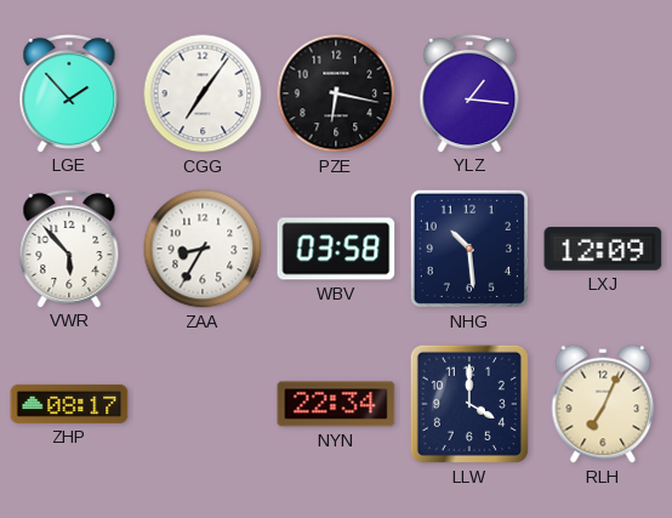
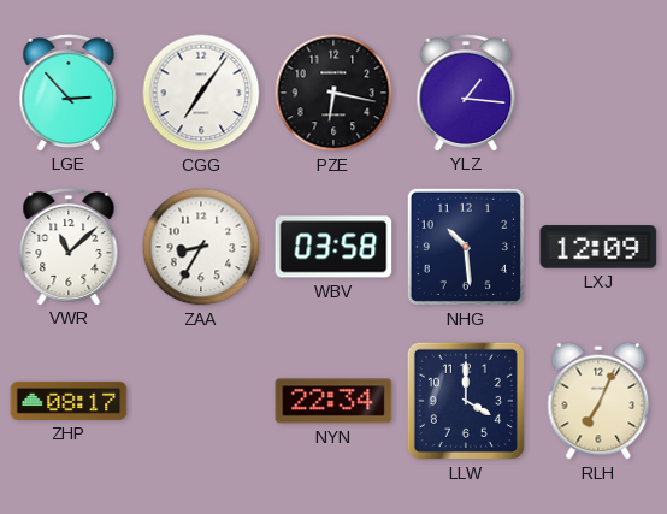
LGE: 1:53 -> 2:53
VWR: 5:53 -> 11:08
